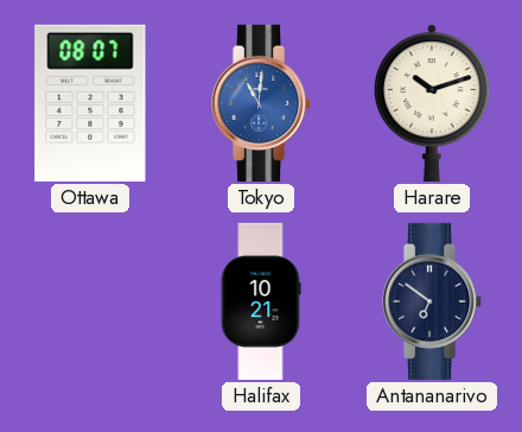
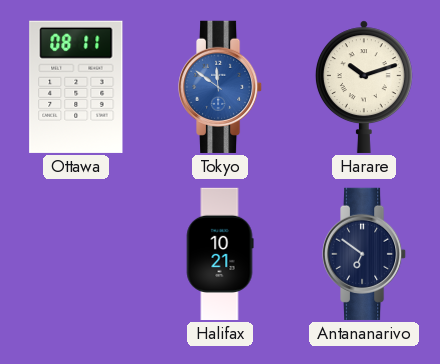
Ottawa: 08:07 -> 08:11
Tokyo: 11:01 -> 11:51
